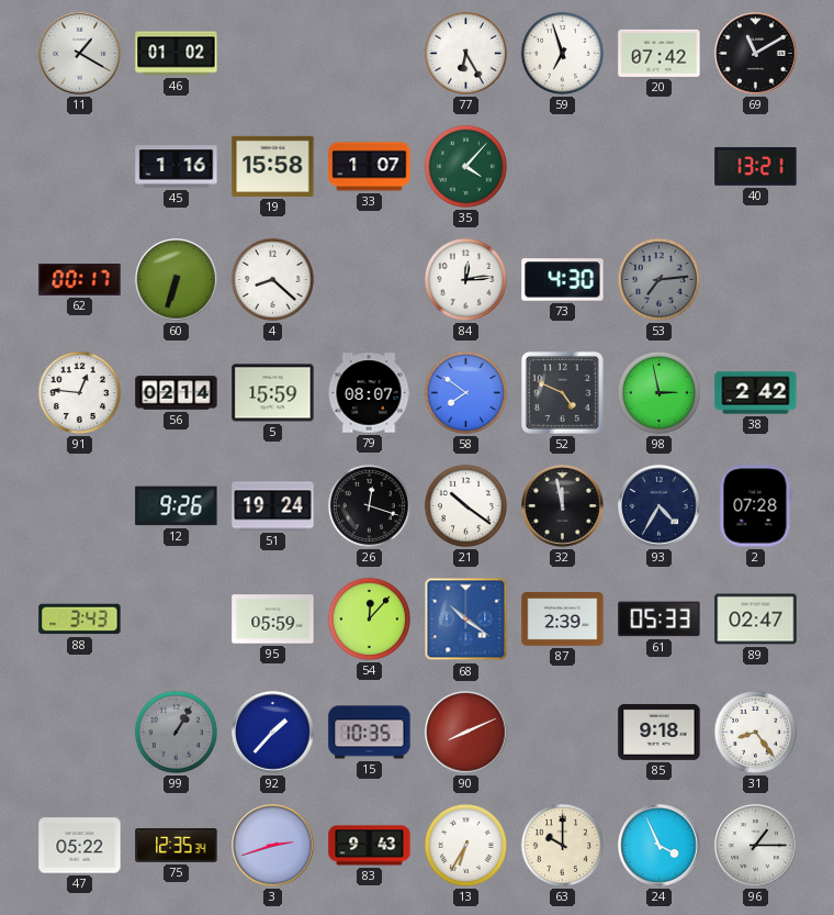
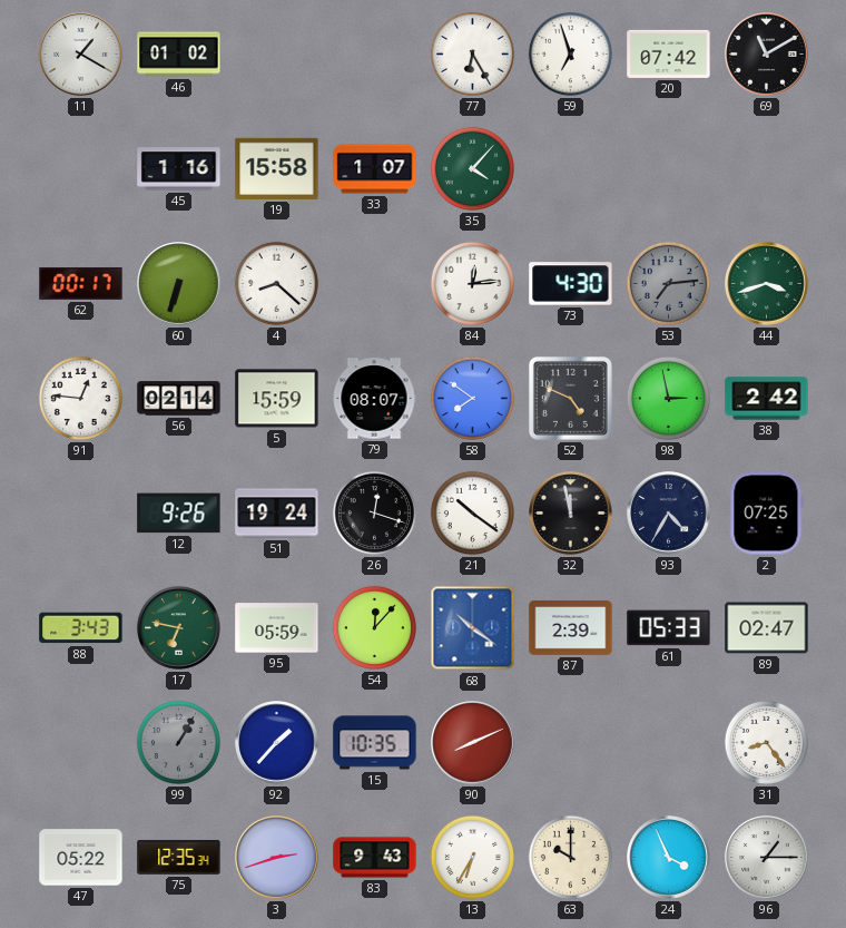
40: 13:21 -> none
44: none -> 3:42
2: 07:28 -> 07:25
17: none -> 6:47
85: 9:18 -> none
